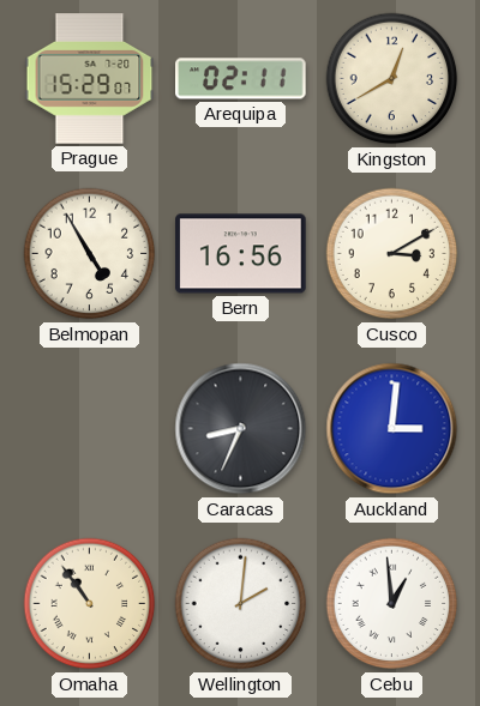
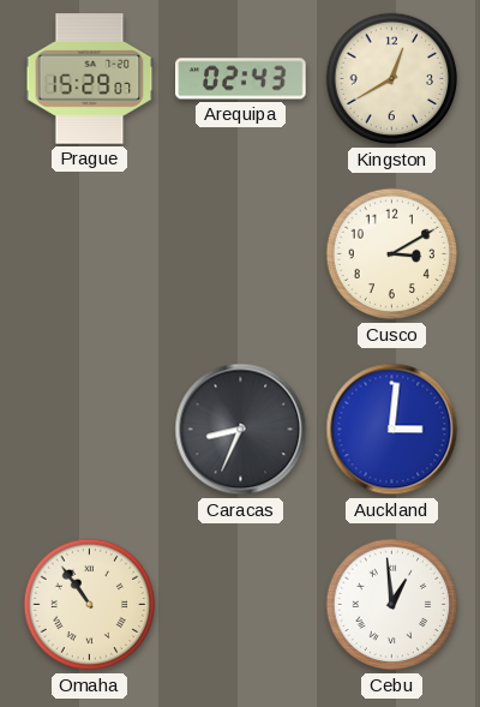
Arequipa: 02:11 -> 02:43
Belmopan: 4:55 -> none
Bern: 16:56 -> none
Wellington: 2:01 -> none
